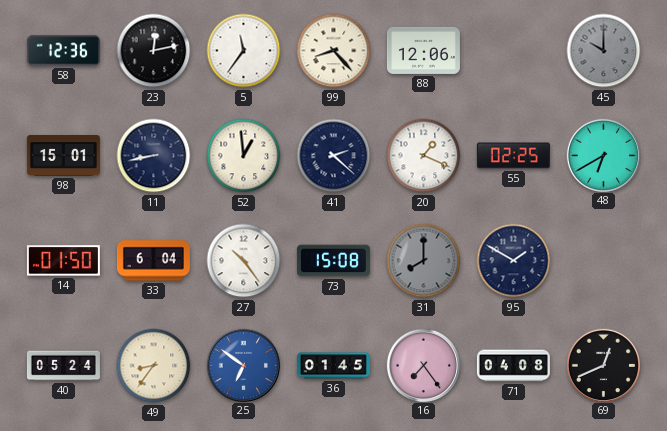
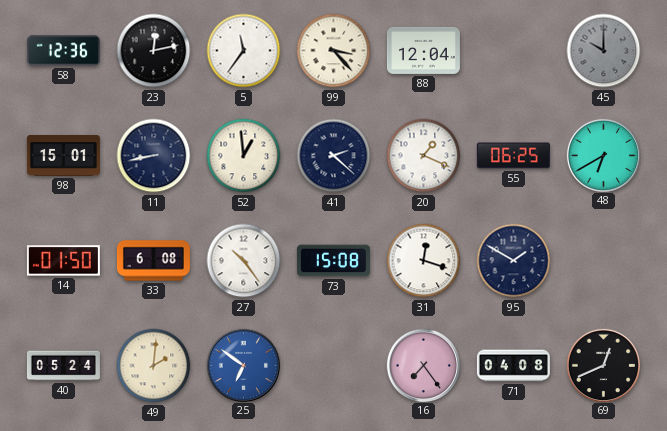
99: 8:23 -> 3:23
88: 12:06 -> 12:04
55: 02:25 -> 06:25
33: 6:04 -> 6:08
31: 8:00 -> 12:18
31 dial: grey -> white
49: 8:36 -> 2:01
36: 01:45 -> none
